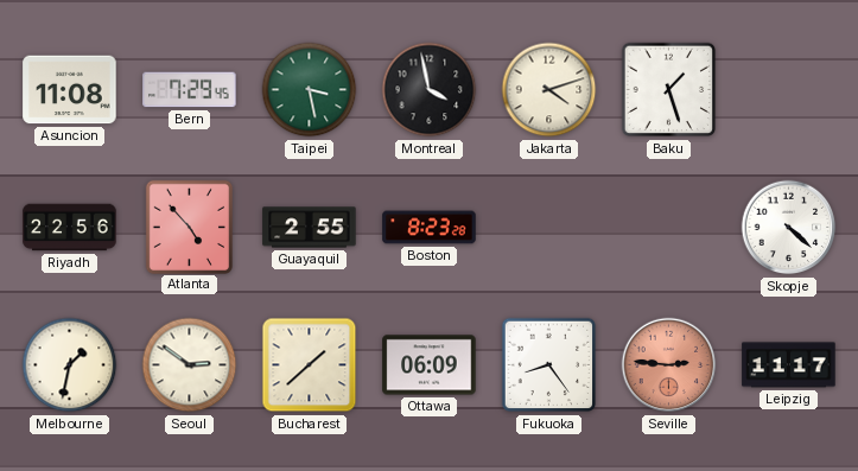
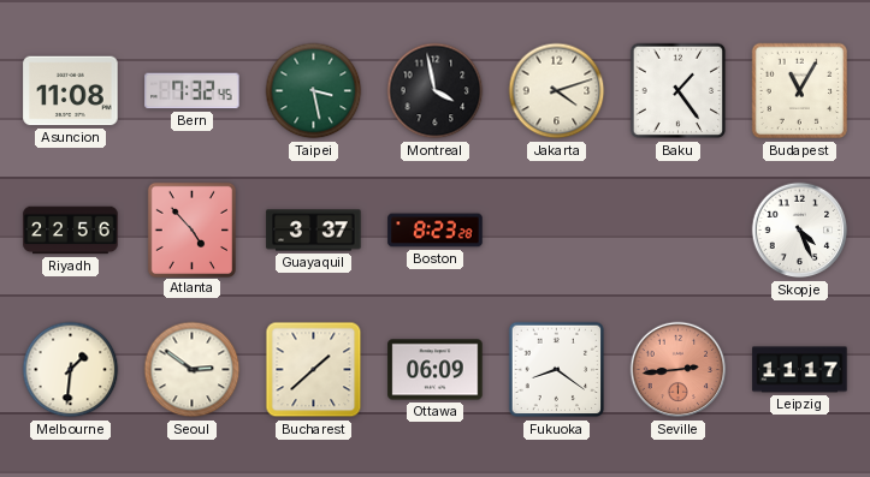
Bern: 7:29 -> 7:32
Baku: 1:27 -> 1:24
Budapest: none -> 11:05
Guayaquil: 2:55 -> 3:37
Skopje: 4:22 -> 4:26
Melbourne: 1:32 -> 1:31
Fukuoka: 8:24 -> 8:21
Seville: 2:46 -> 2:44
